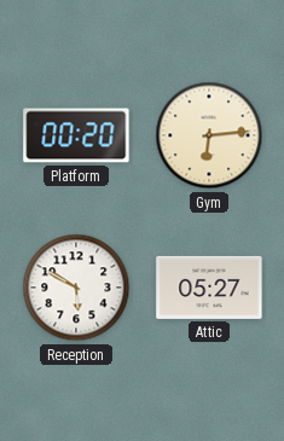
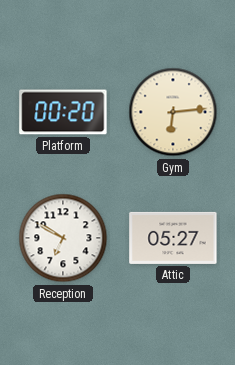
Reception: 5:50 -> 6:50
